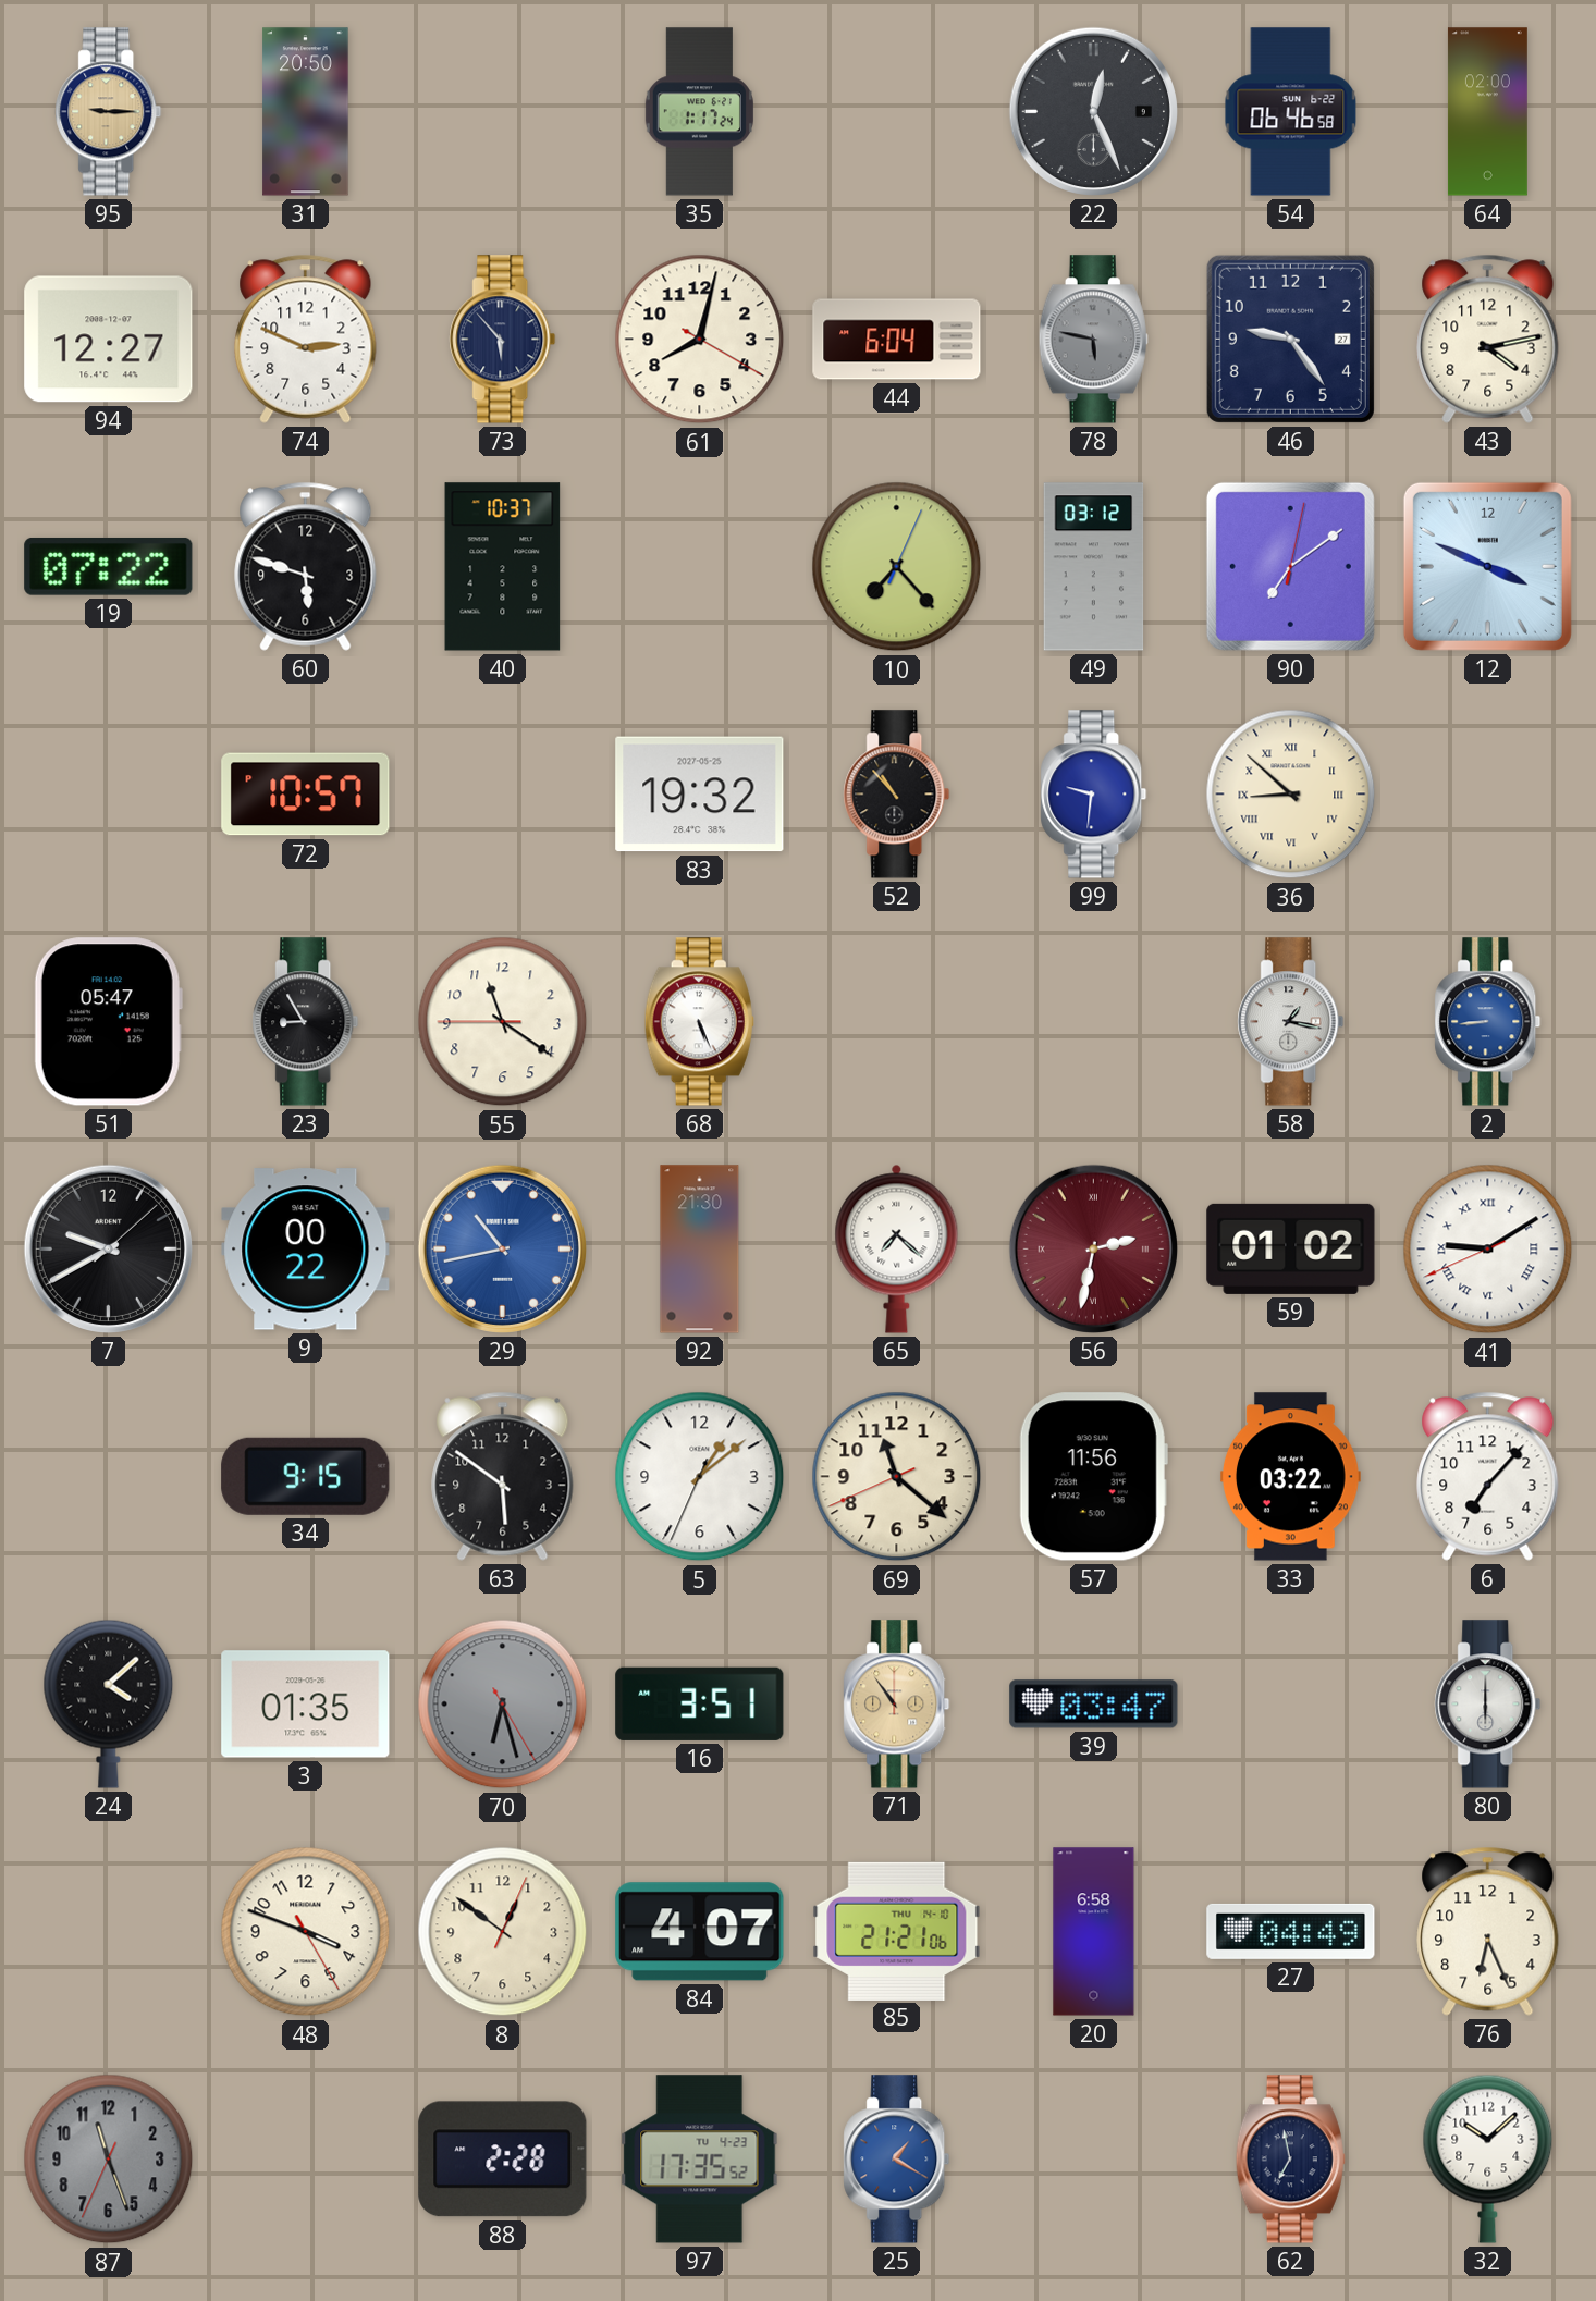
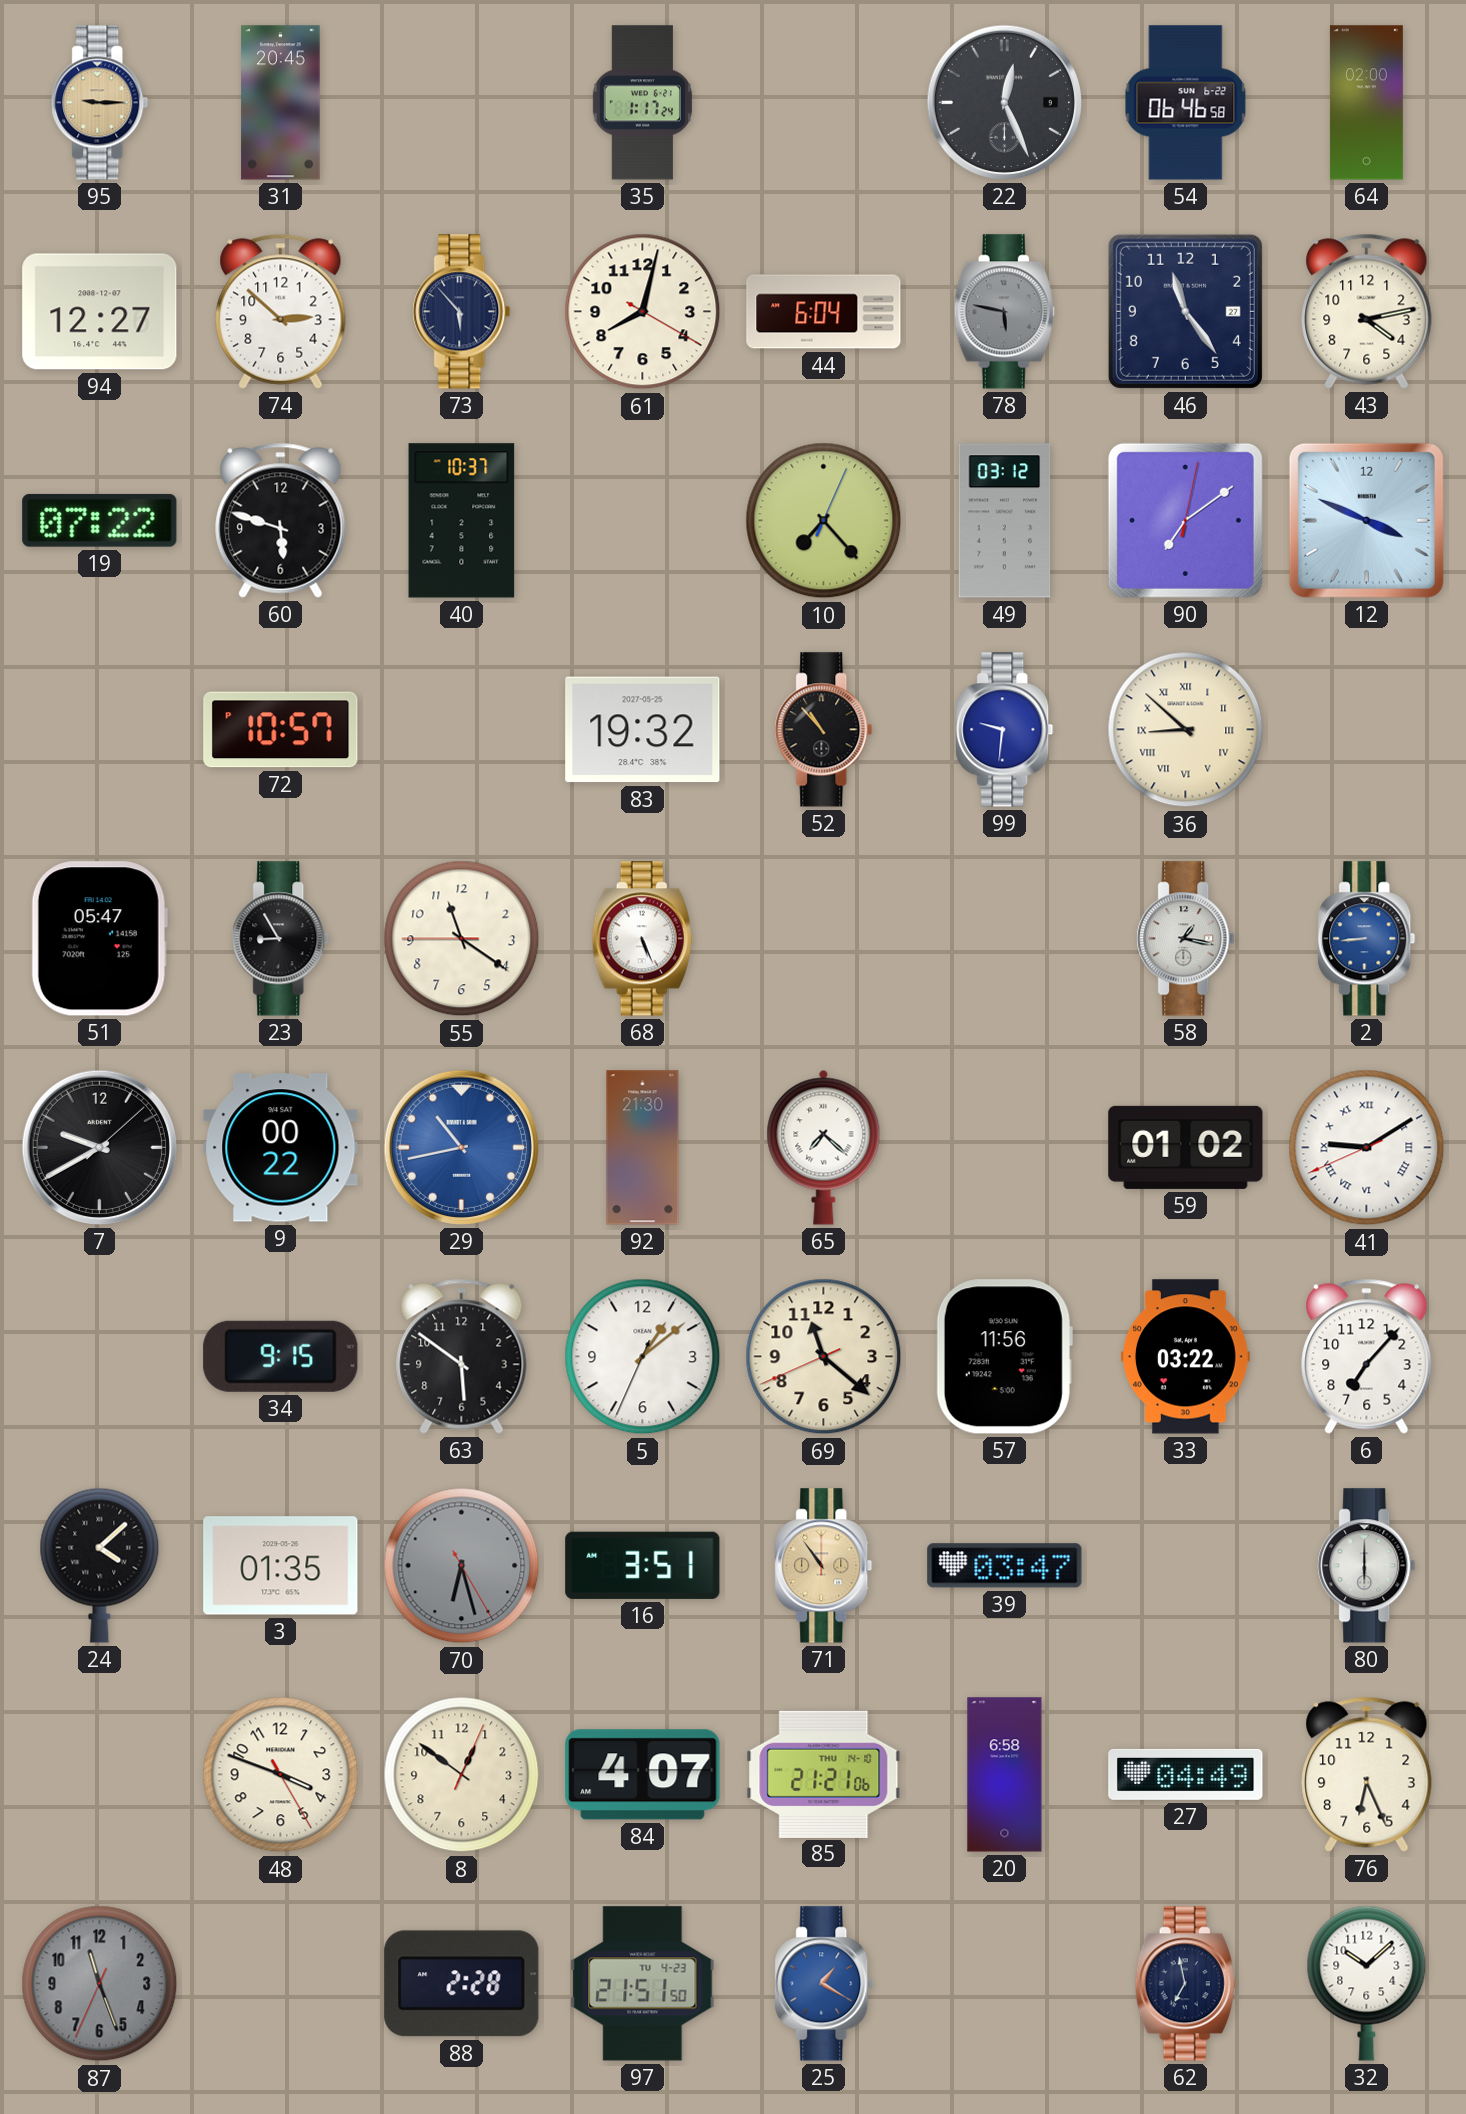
31: 20:50 -> 20:45
74: 2:49 -> 2:52
46: 9:24 -> 11:24
56: 2:32 -> none
97: 17:35 -> 21:51
